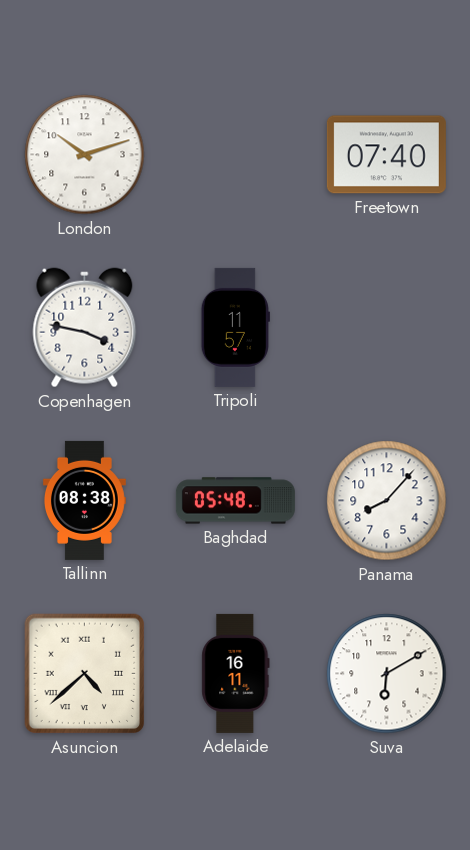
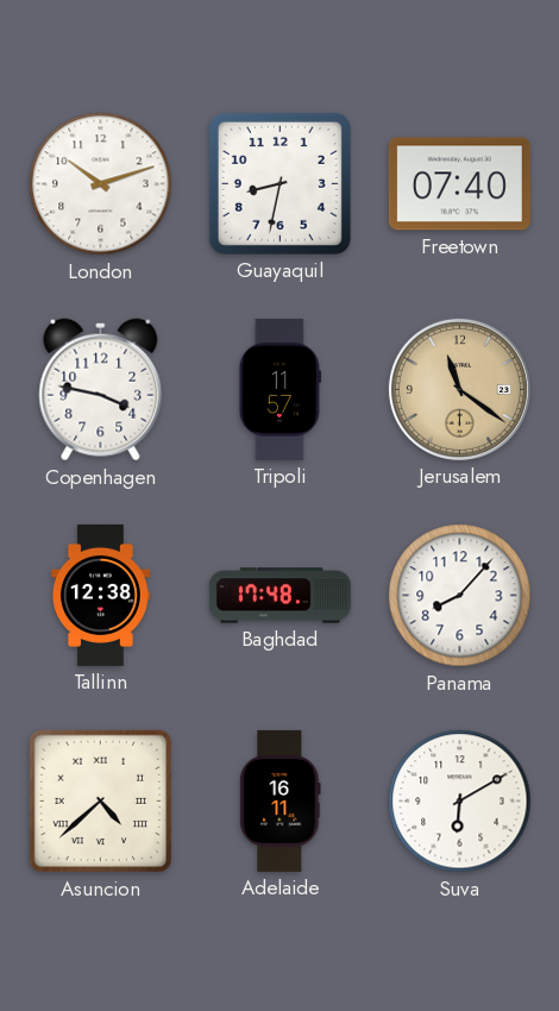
Guayaquil: none -> 8:32
Jerusalem: none -> 11:21
Tallinn: 08:38 -> 12:38
Baghdad: 05:48 -> 17:48
